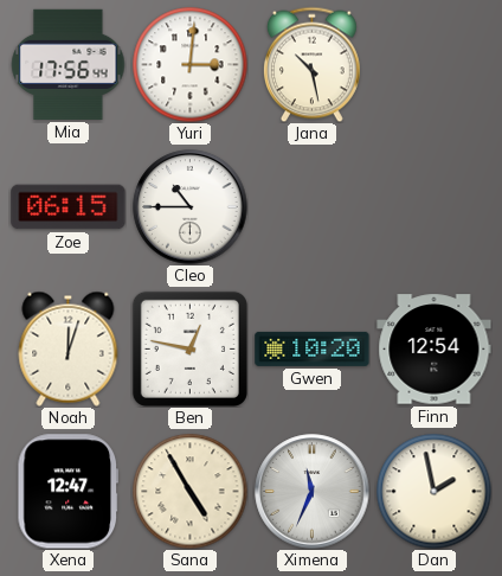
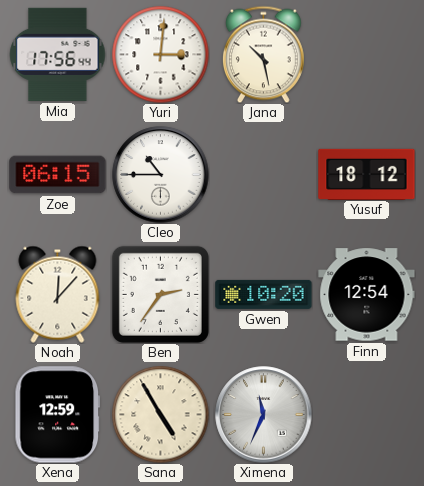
Yusuf: none -> 18:12
Noah: 12:03 -> 12:07
Ben: 12:47 -> 2:36
Xena: 12:47 -> 12:59
Dan: 1:58 -> none
